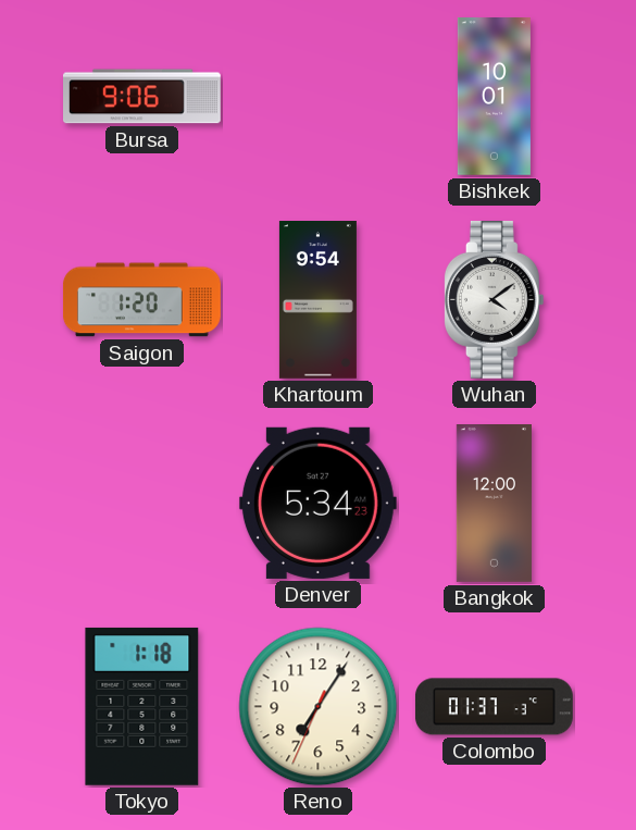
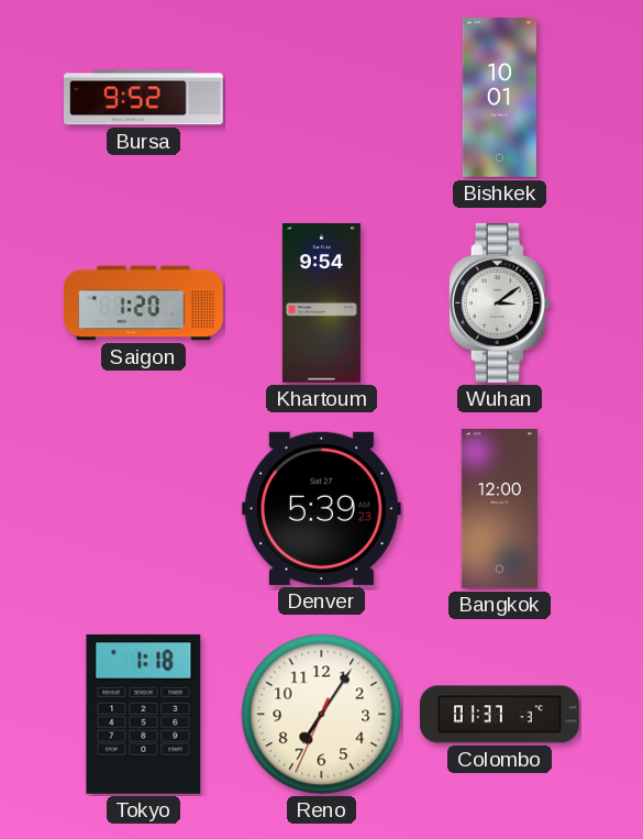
Bursa: 9:06 -> 9:52
Wuhan: 4:09 -> 3:09
Denver: 5:34 -> 5:39
